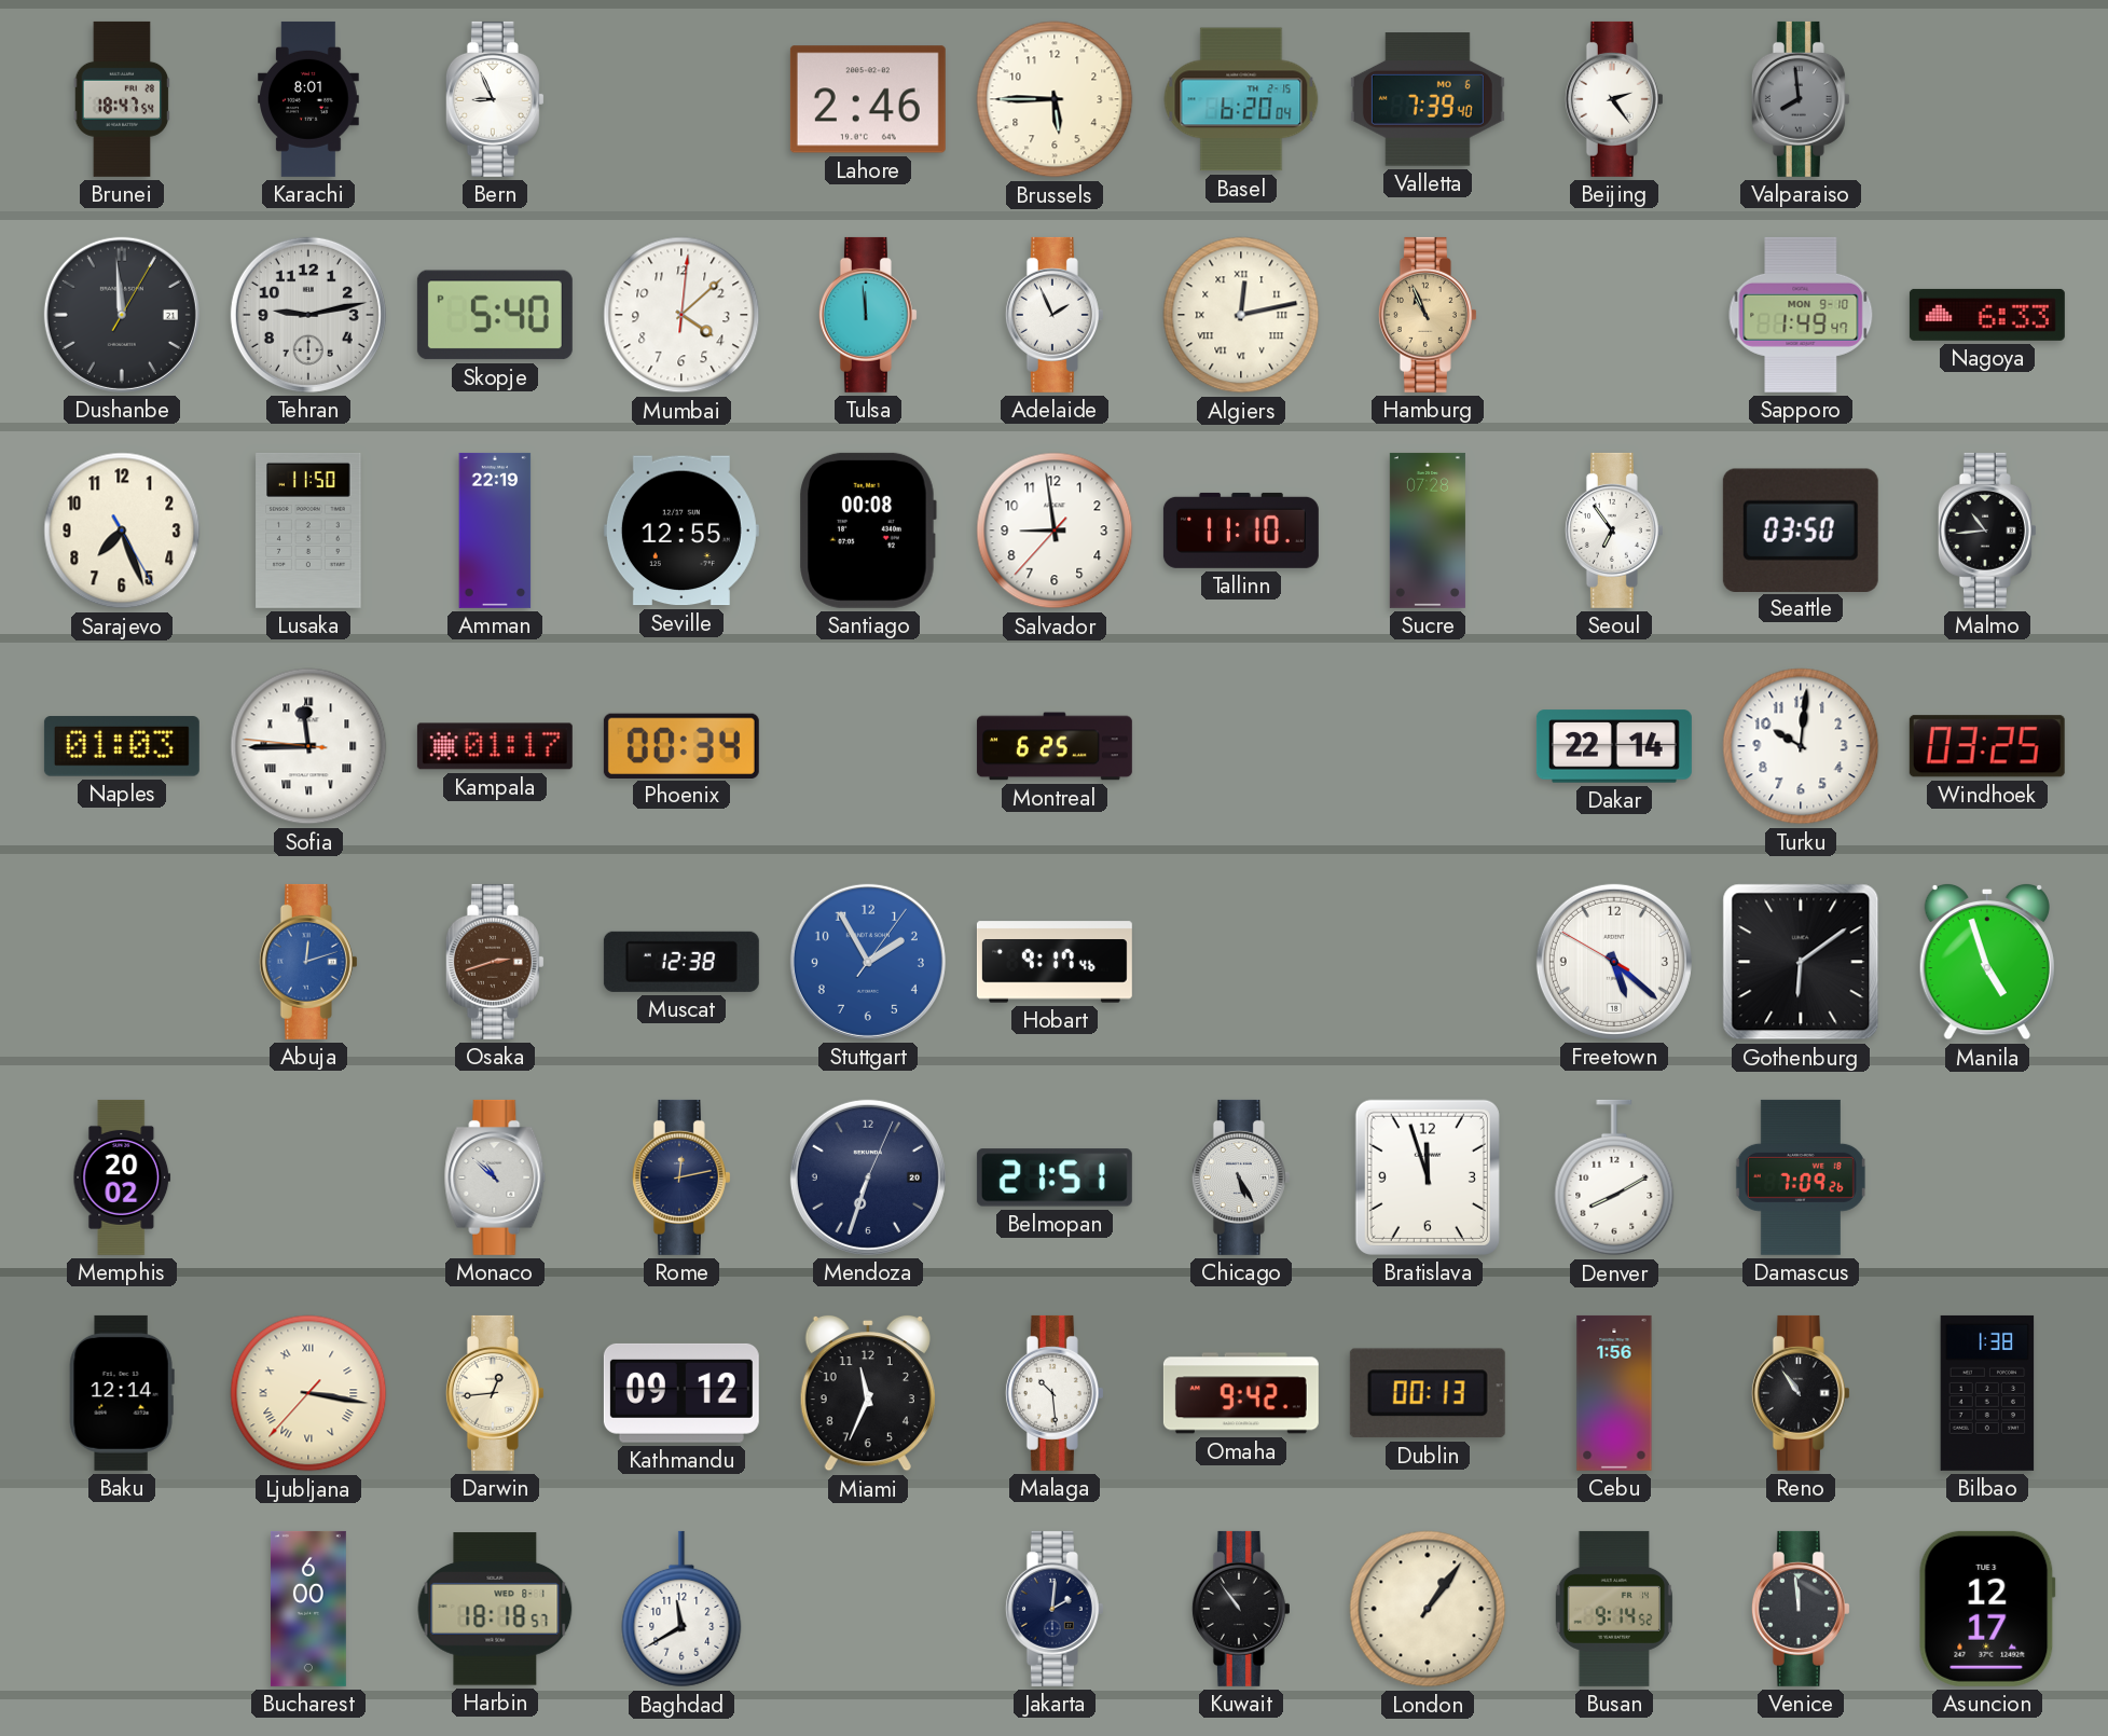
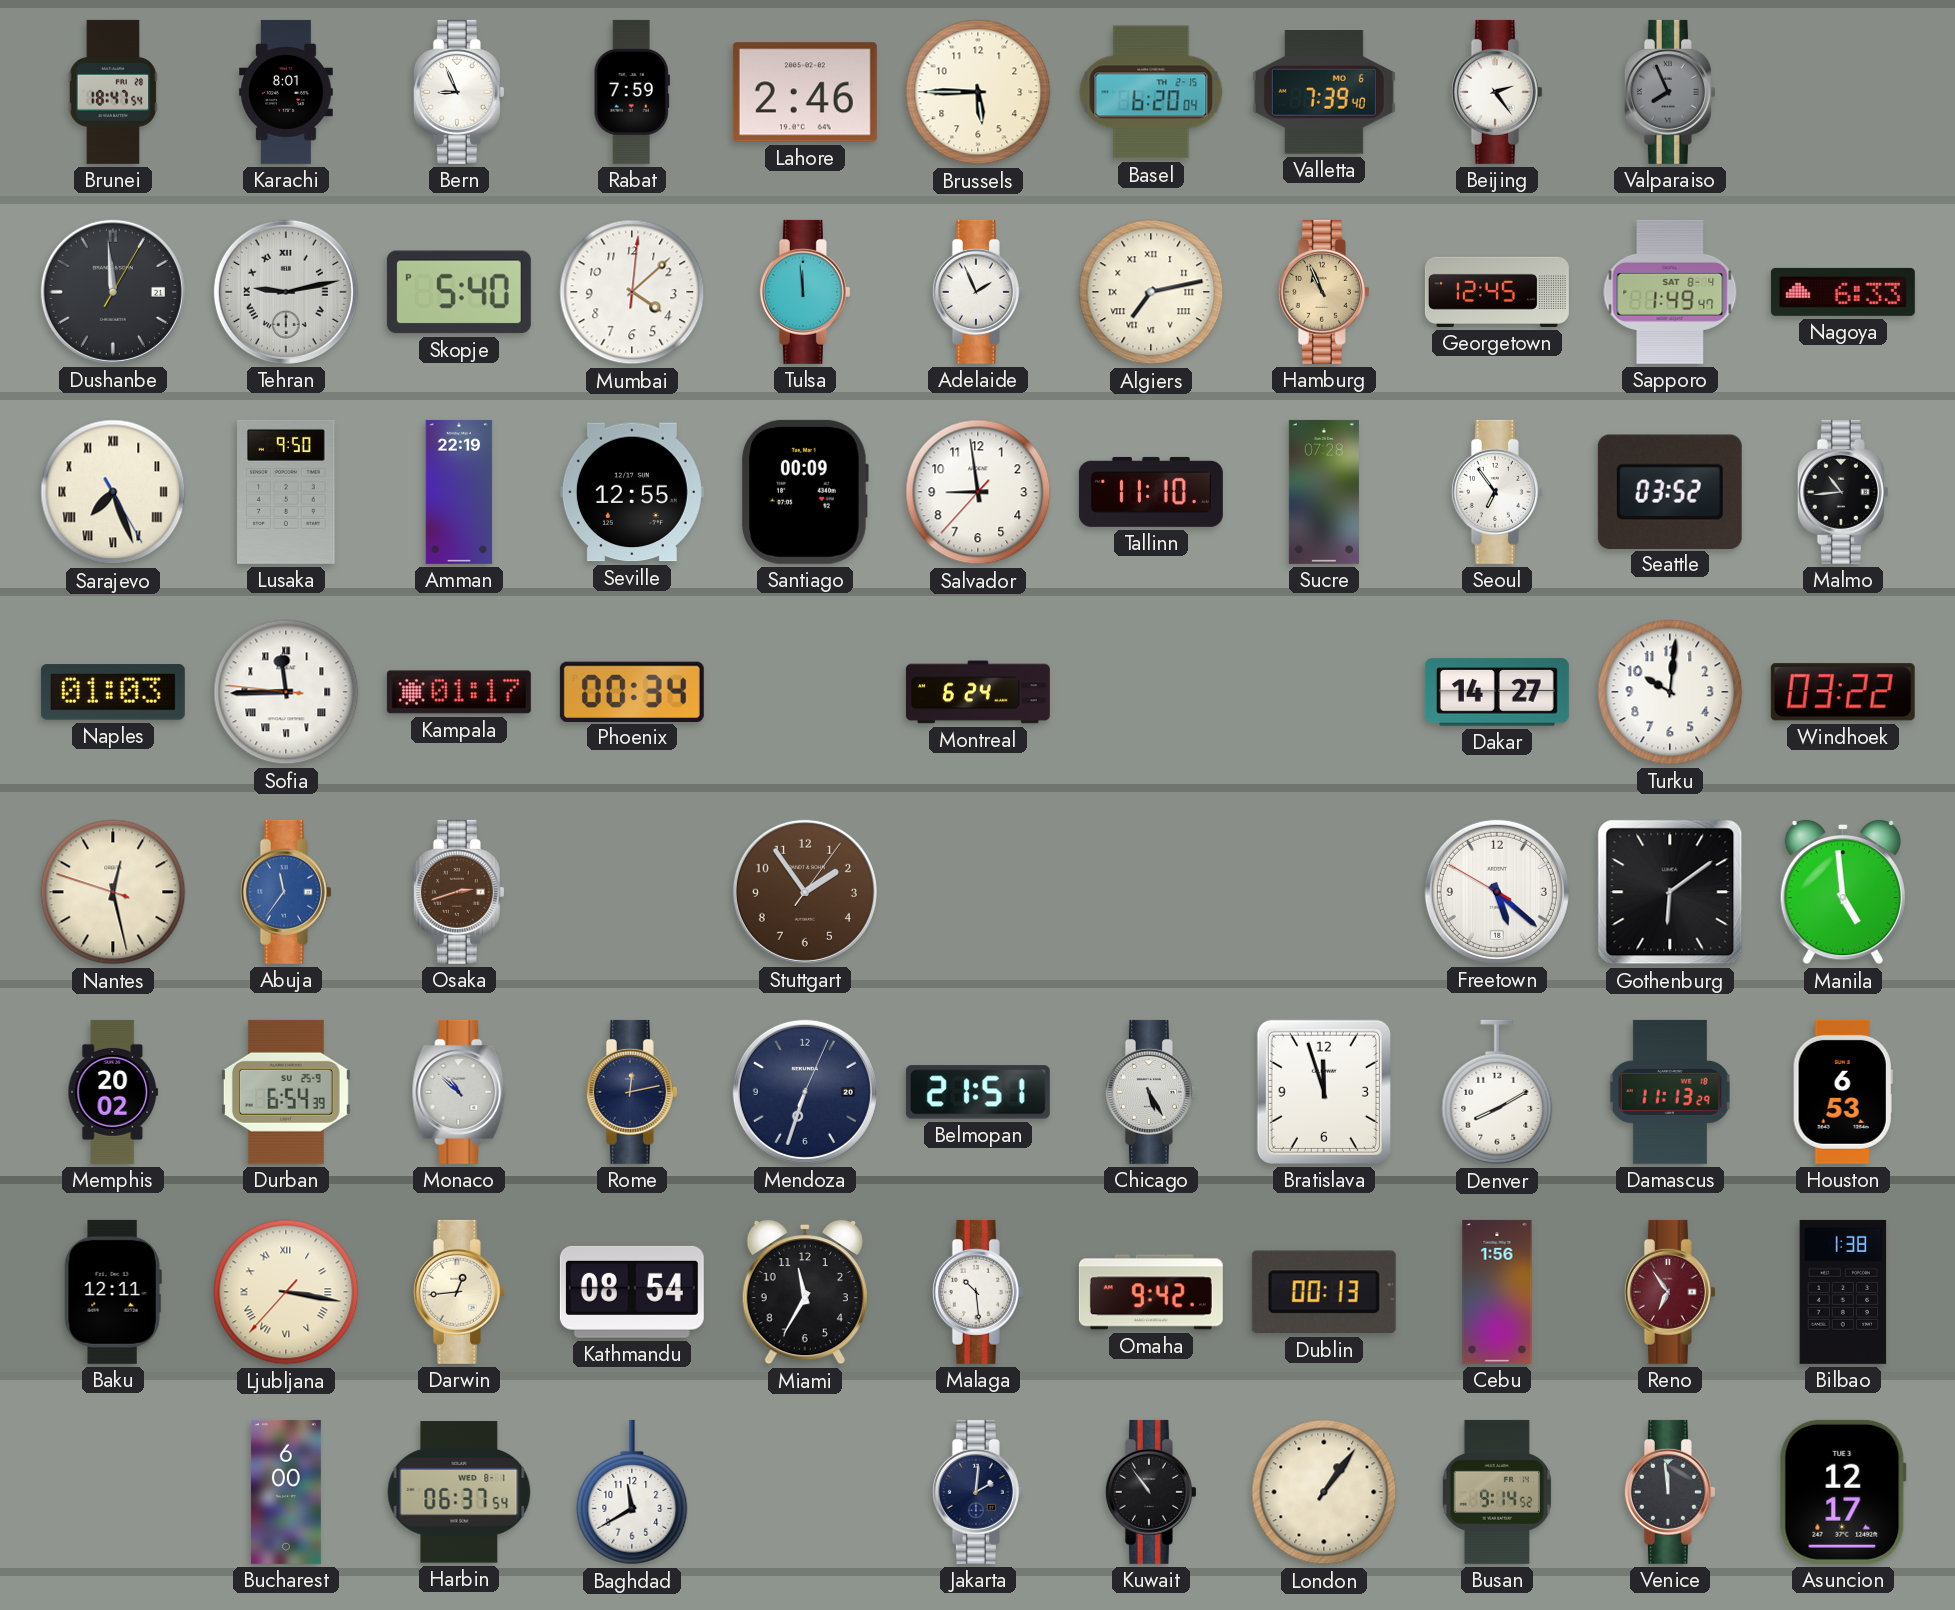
Rabat: none -> 7:59
Valparaiso: 7:59 -> 7:56
Tehran numerals: Arabic -> Roman
Algiers: 12:13 -> 7:13
Georgetown: none -> 12:45
Sapporo date: MON 9-10 -> SAT 8-4
Sarajevo numerals: Arabic -> Roman
Lusaka: 11:50 -> 9:50
Santiago: 00:08 -> 00:09
Seattle: 03:50 -> 03:52
Montreal: 6:25 -> 6:24
Dakar: 22:14 -> 14:27
Windhoek: 03:25 -> 03:22
Nantes: none -> 12:27
Abuja: 12:12 -> 11:36
Muscat: 12:38 -> none
Stuttgart: 1:55 -> 1:54
Stuttgart dial: blue -> brown
Hobart: 9:17 -> none
Manila: 4:57 -> 4:59
Durban: none -> 6:54
Damascus: 7:09 -> 11:13
Houston: none -> 6:53
Baku: 12:14 -> 12:11
Kathmandu: 09:12 -> 08:54
Miami: 11:34 -> 11:35
Reno: 10:54 -> 6:54
Reno dial: black -> burgundy
Harbin: 18:18 -> 06:37
